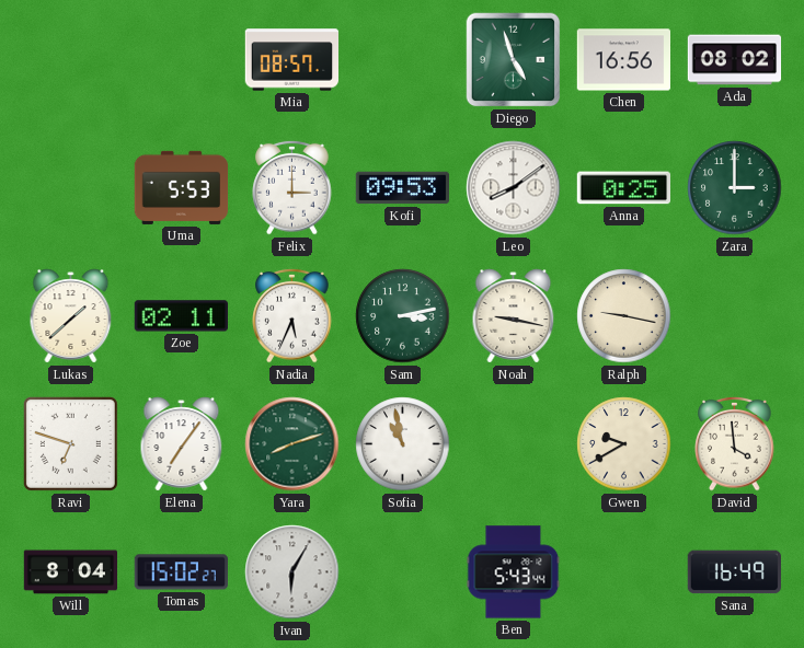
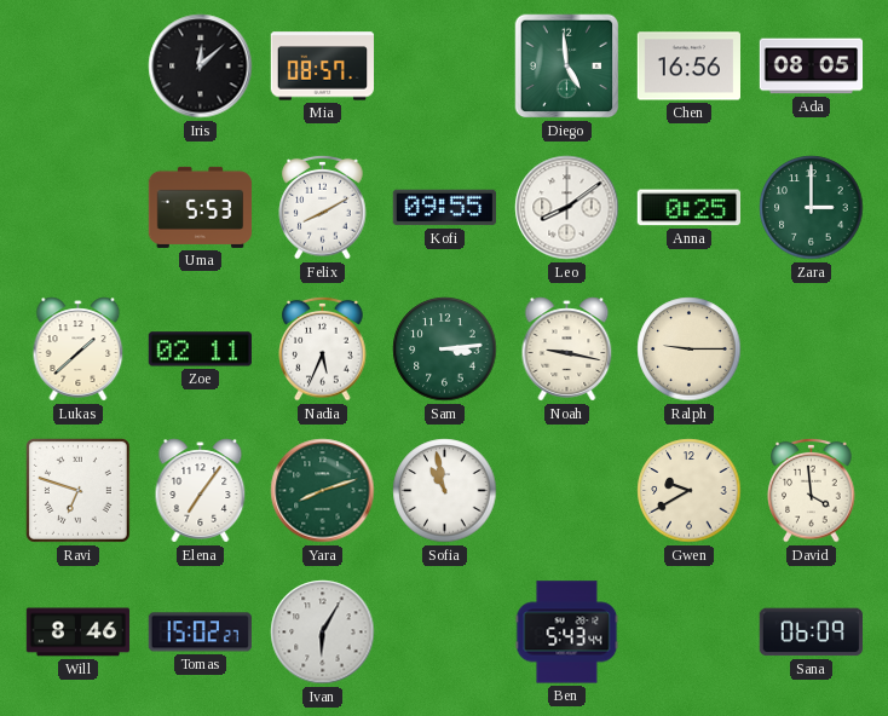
Iris: none -> 12:08
Diego: 4:57 -> 4:59
Ada: 08:02 -> 08:05
Felix: 3:00 -> 8:10
Kofi: 09:53 -> 09:55
Sam: 3:13 -> 3:14
Ralph: 9:17 -> 9:15
Will: 8:04 -> 8:46
Sana: 16:49 -> 06:09
